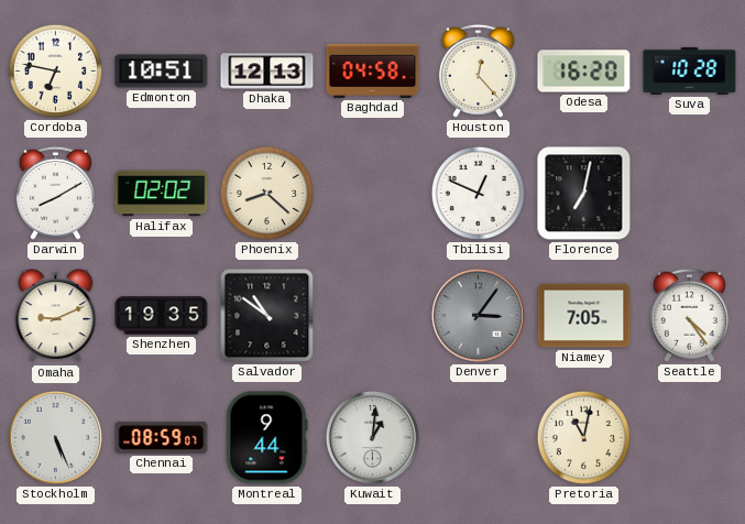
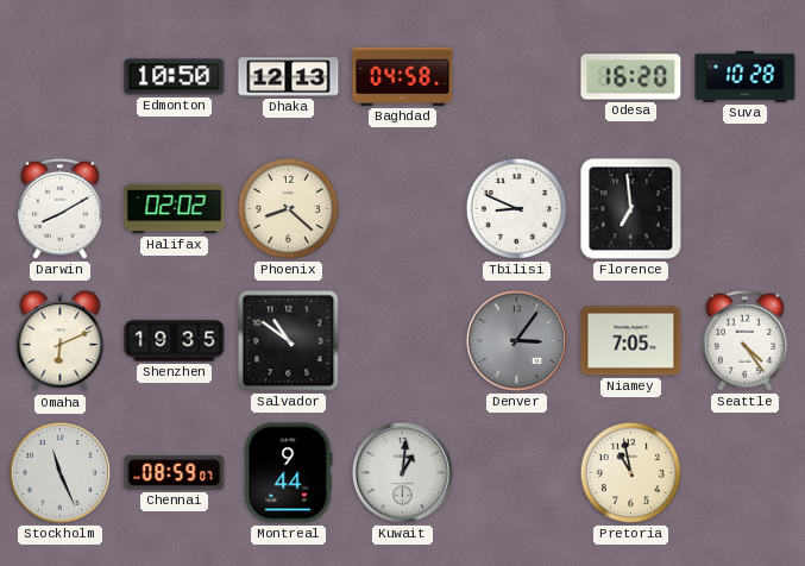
Cordoba: 6:47 -> none
Edmonton: 10:51 -> 10:50
Houston: 12:23 -> none
Tbilisi: 12:49 -> 8:49
Florence: 7:02 -> 6:59
Omaha: 9:11 -> 6:11
Stockholm: 5:26 -> 11:26
Pretoria: 11:02 -> 10:58
